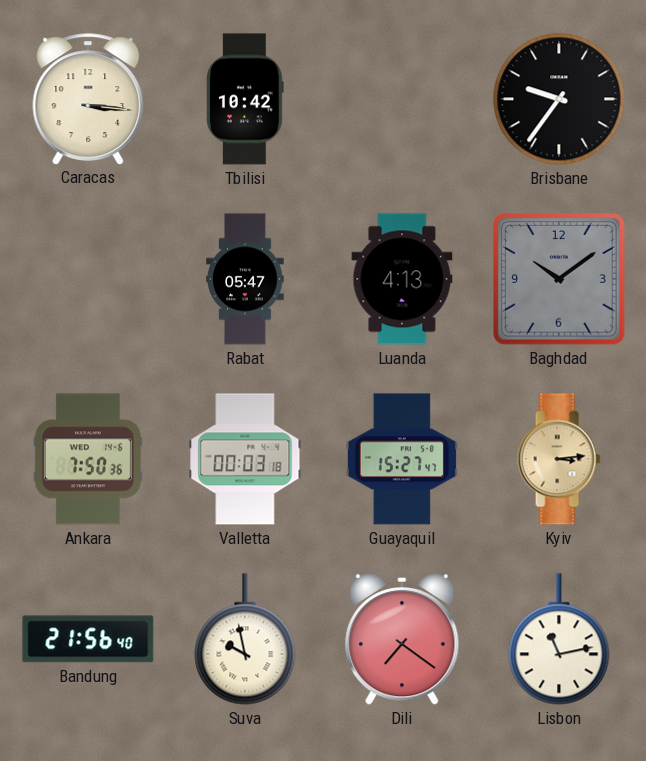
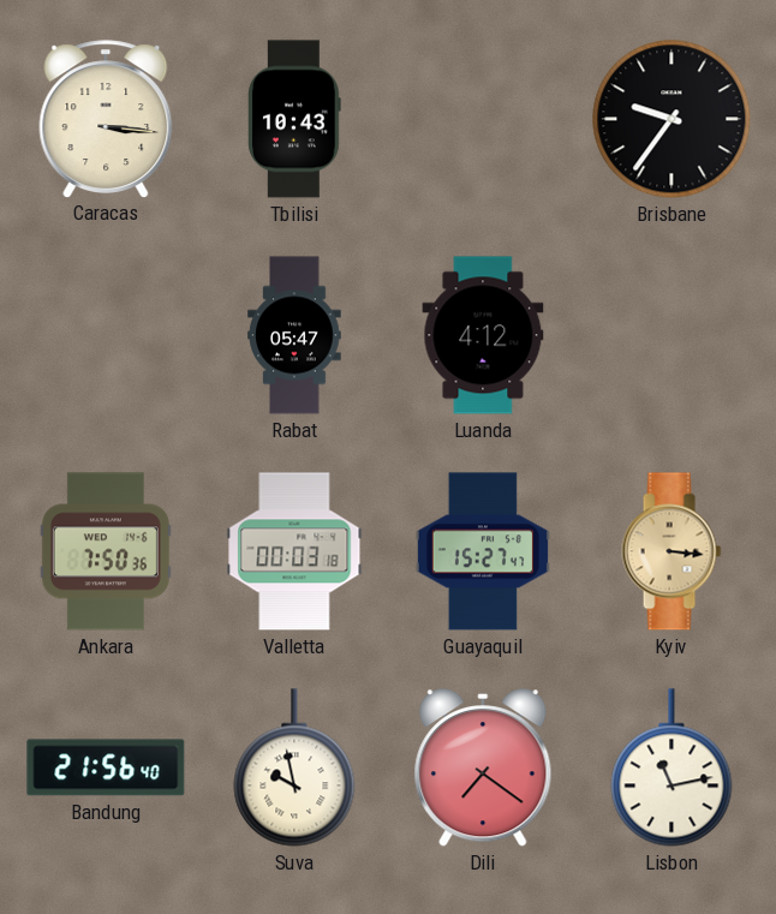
Tbilisi: 10:42 -> 10:43
Luanda: 4:13 -> 4:12
Baghdad: 10:09 -> none
Kyiv: 3:14 -> 3:16
